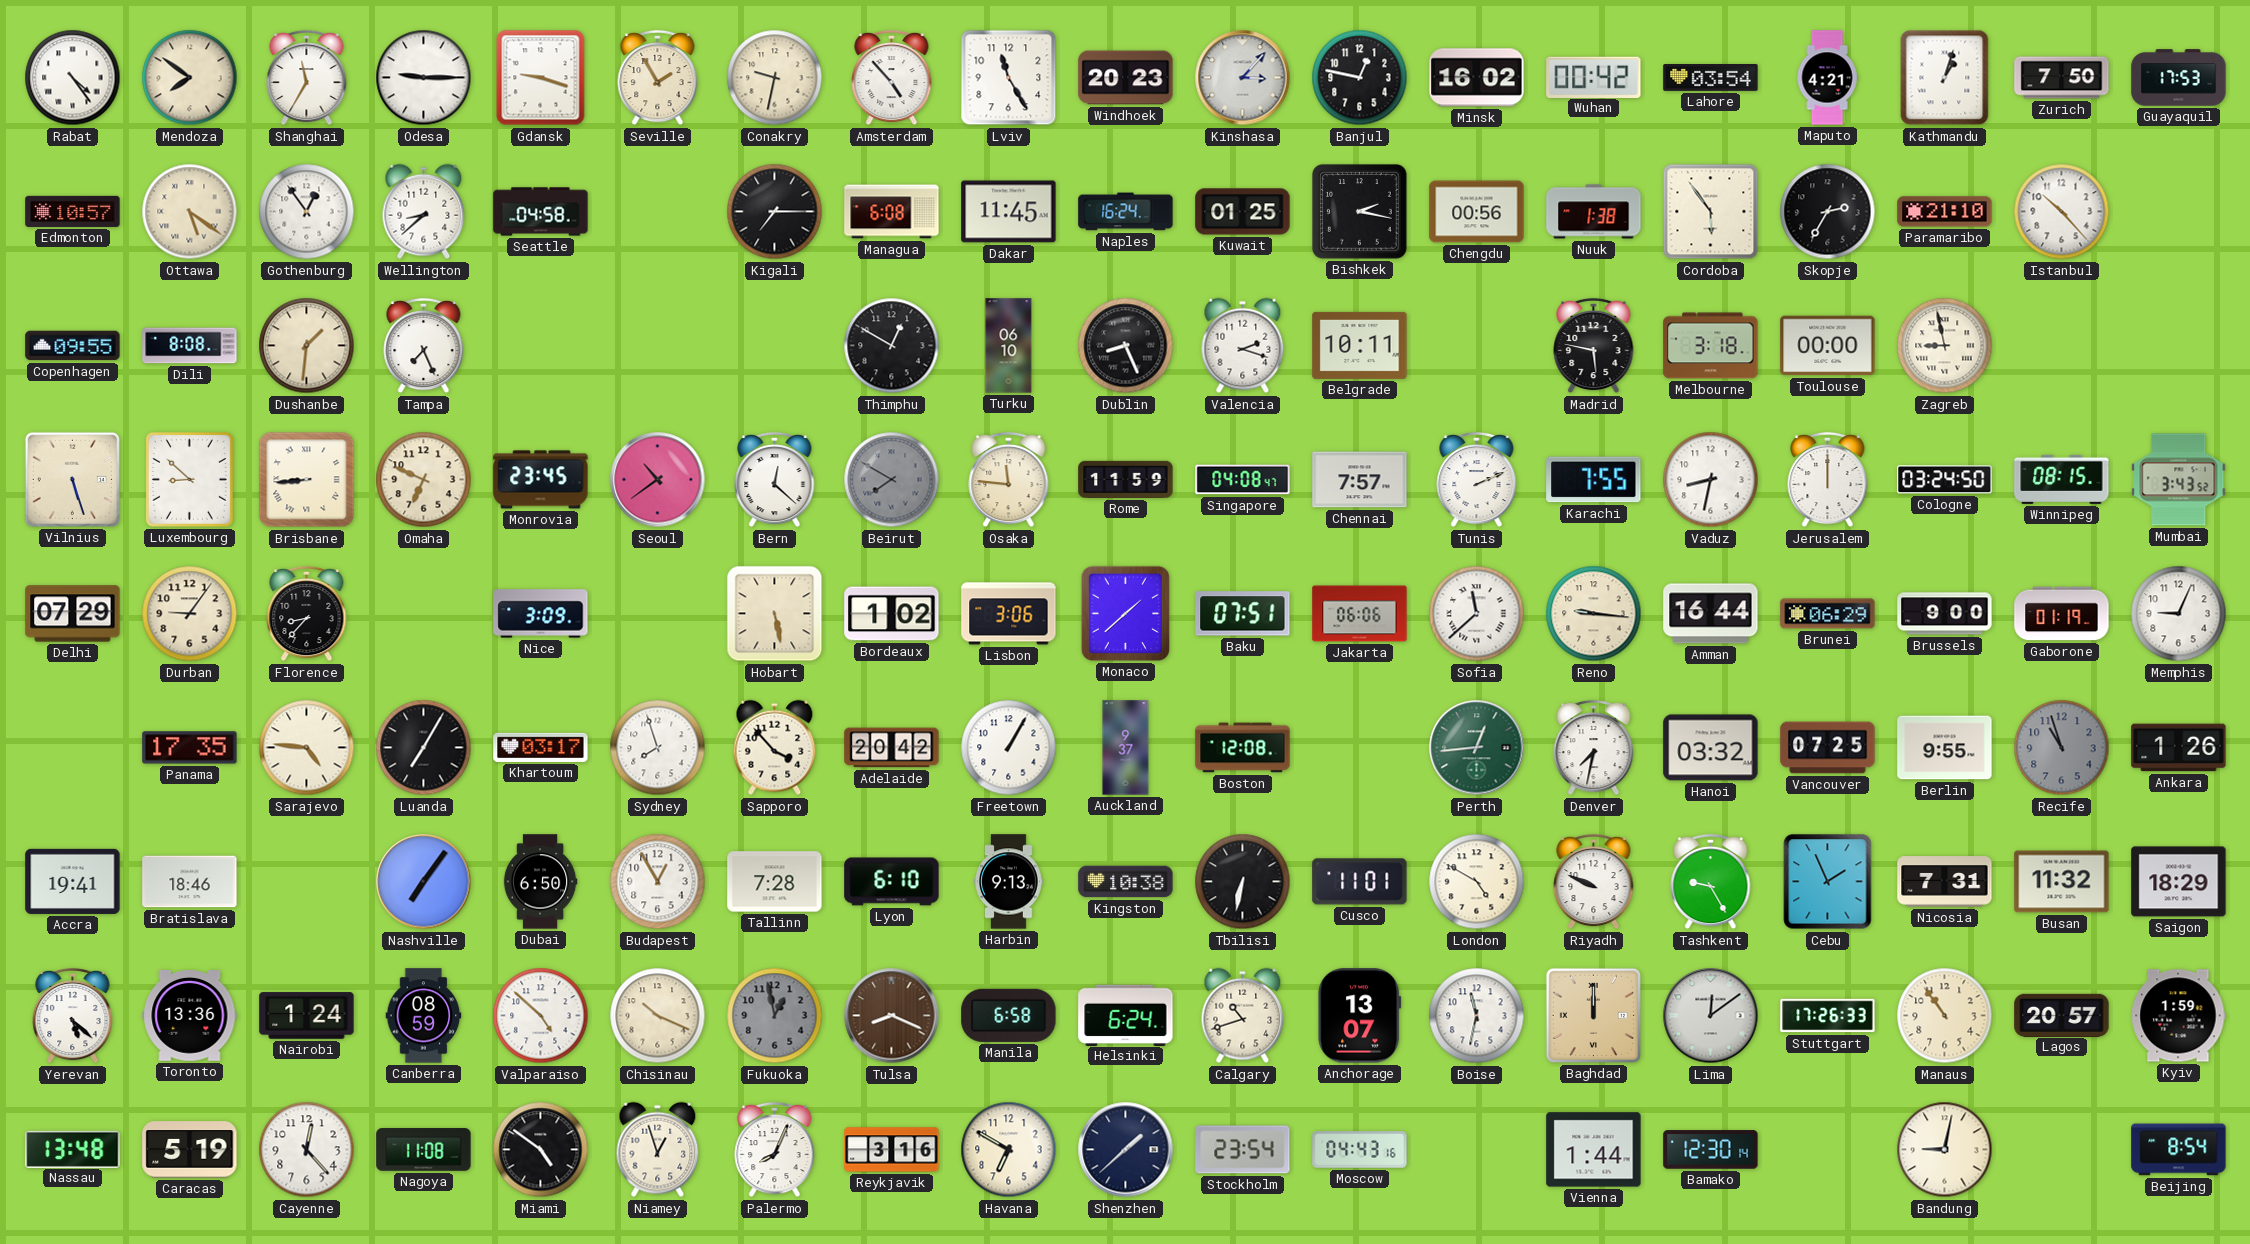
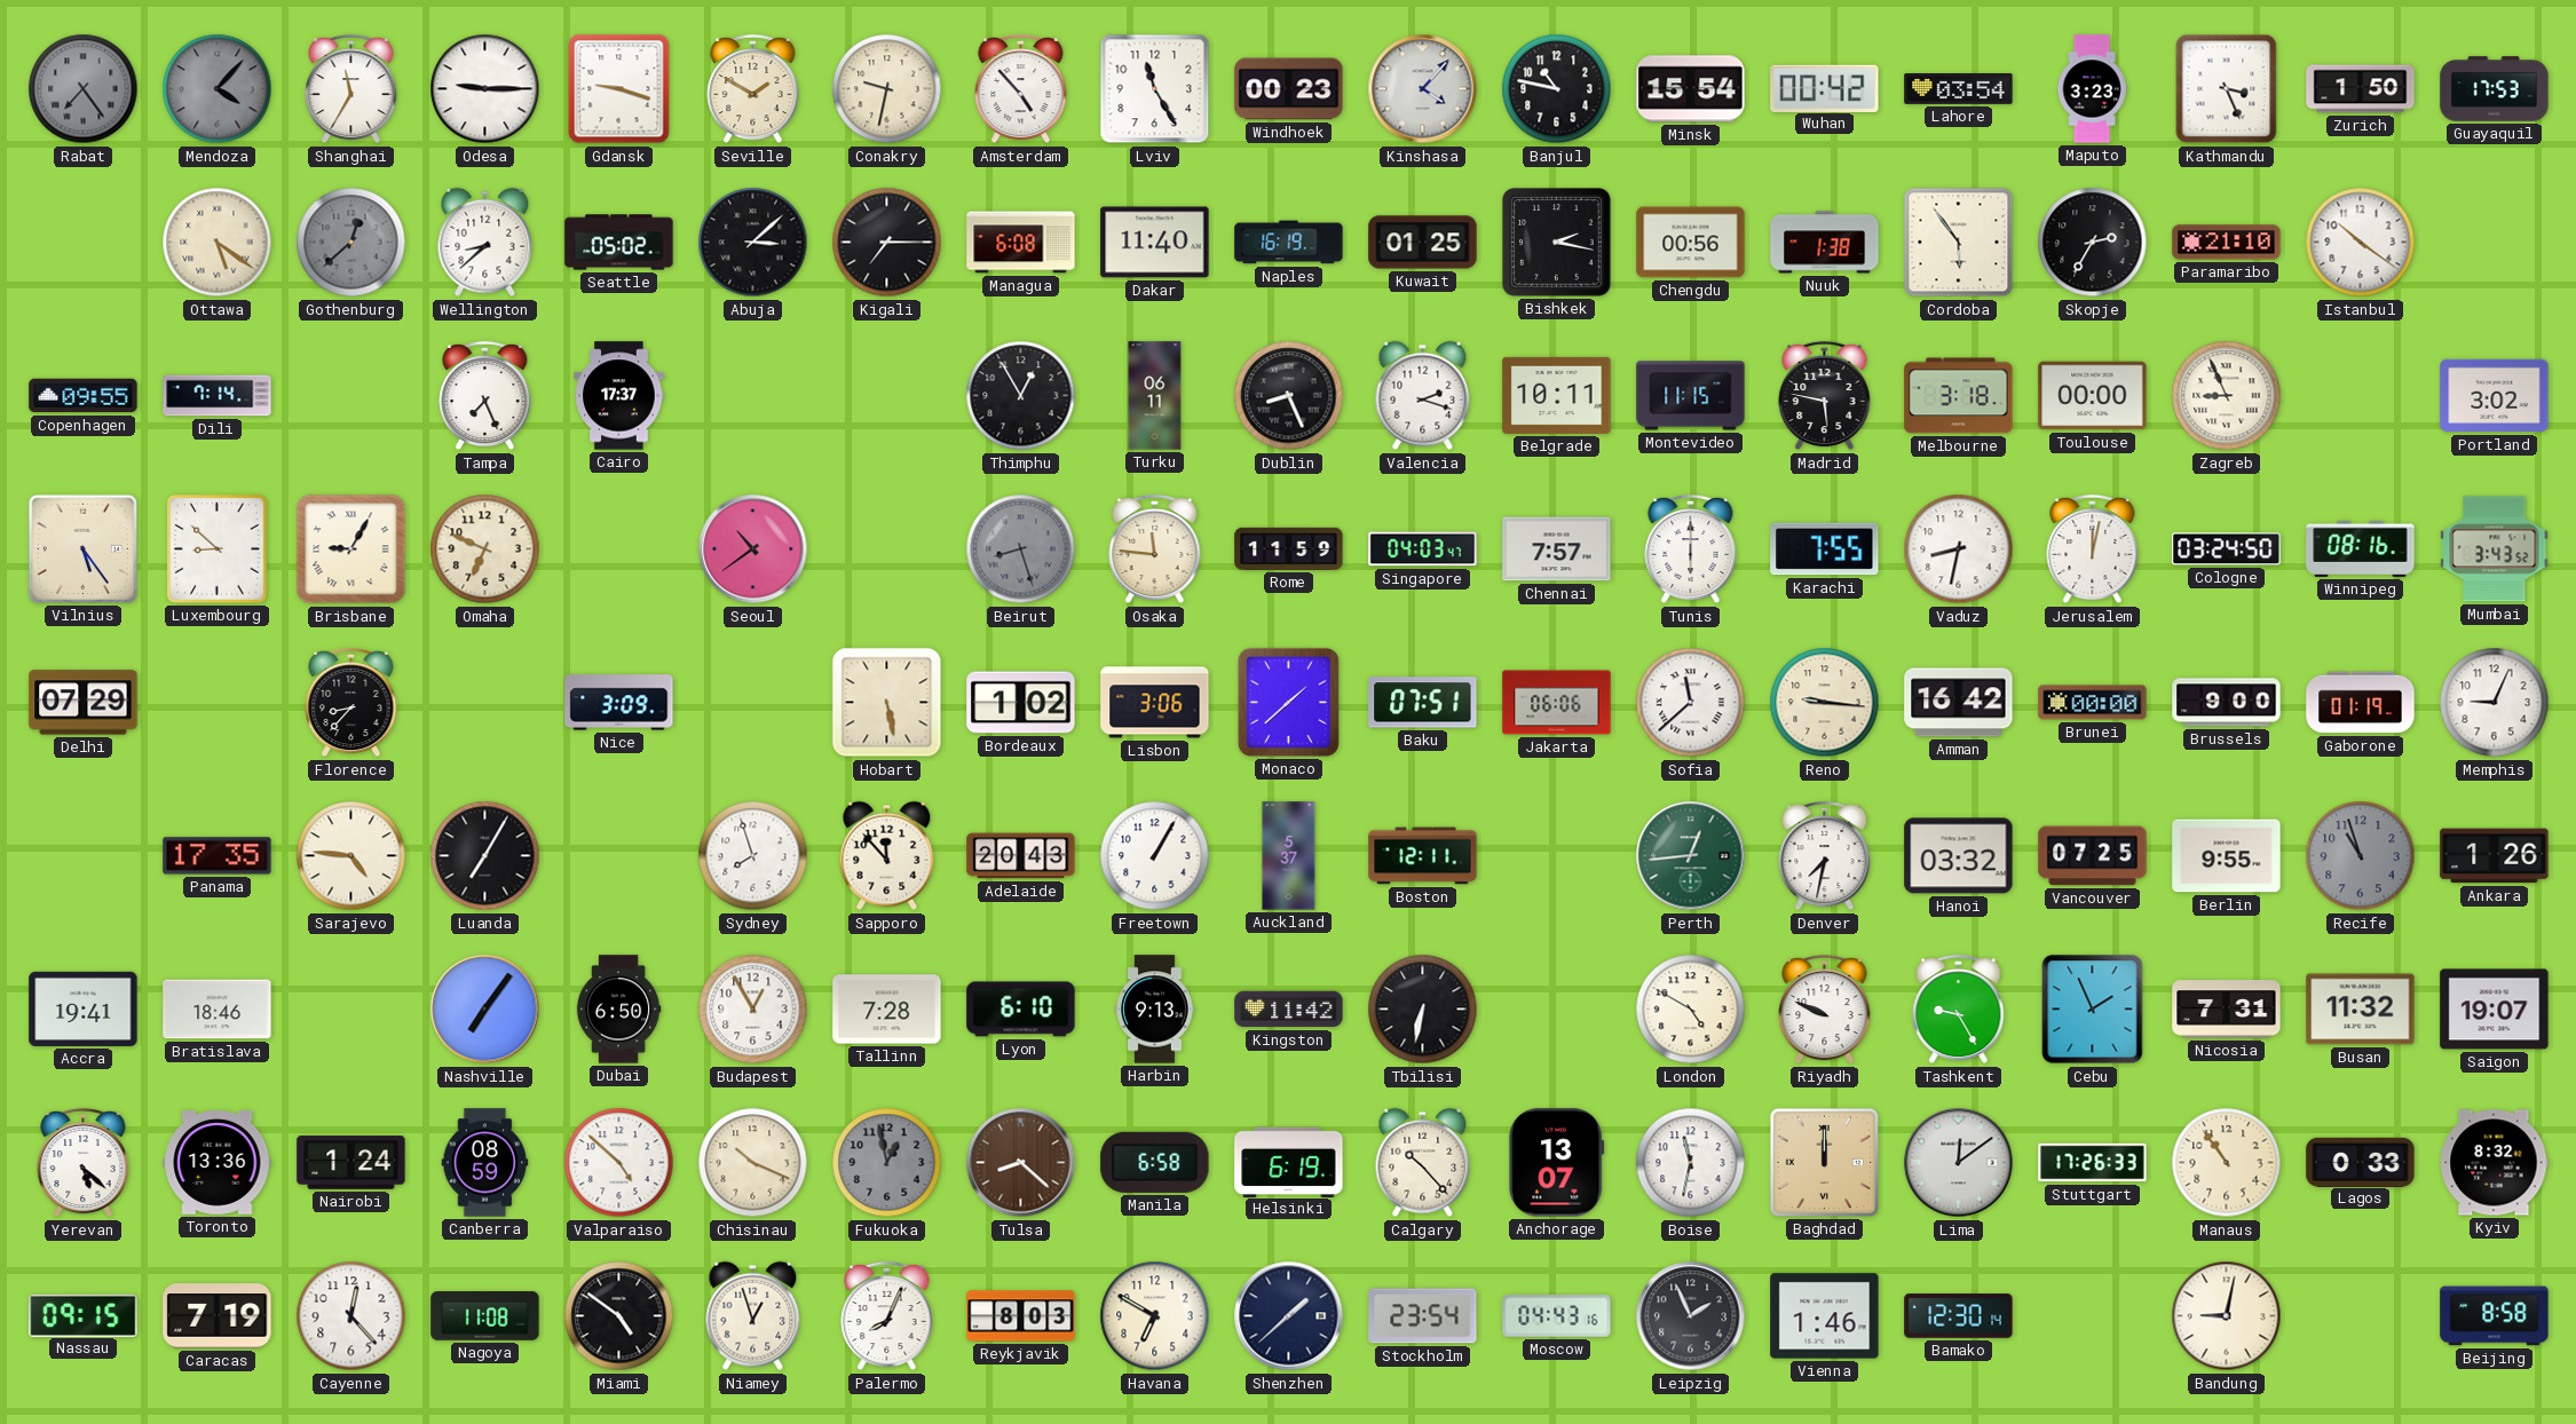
Rabat: 4:24 -> 7:24
Rabat dial: white -> grey
Mendoza: 7:51 -> 4:07
Mendoza dial: cream -> grey
Seville: 1:55 -> 1:50
Windhoek: 20:23 -> 00:23
Kinshasa: 3:07 -> 4:07
Banjul: 12:47 -> 10:47
Minsk: 16:02 -> 15:54
Maputo: 4:21 -> 3:23
Kathmandu: 1:03 -> 3:26
Zurich: 7:50 -> 1:50
Edmonton: 10:57 -> none
Gothenburg: 12:54 -> 12:38
Gothenburg dial: white -> grey
Seattle: 04:58 -> 05:02
Abuja: none -> 3:08
Dakar: 11:45 -> 11:40
Naples: 16:24 -> 16:19
Istanbul: 10:23 -> 10:21
Dili: 8:08 -> 7:14
Dushanbe: 1:31 -> none
Cairo: none -> 17:37
Thimphu: 12:50 -> 12:55
Turku: 06:10 -> 06:11
Montevideo: none -> 11:15
Zagreb: 8:58 -> 8:56
Portland: none -> 3:02
Vilnius: 5:27 -> 5:24
Brisbane: 8:44 -> 9:05
Monrovia: 23:45 -> none
Bern: 12:22 -> none
Beirut: 7:50 -> 8:27
Singapore: 04:08 -> 04:03
Tunis: 2:11 -> 6:00
Jerusalem: 12:00 -> 12:02
Winnipeg: 08:15 -> 08:16
Durban: 9:06 -> none
Amman: 16:44 -> 16:42
Brunei: 06:29 -> 00:00
Khartoum: 03:17 -> none
Sapporo: 3:53 -> 11:53
Adelaide: 20:42 -> 20:43
Auckland: 9:37 -> 5:37
Boston: 12:08 -> 12:11
Kingston: 10:38 -> 11:42
Cusco: 11:01 -> none
Saigon: 18:29 -> 19:07
Tulsa: 8:19 -> 8:22
Helsinki: 6:24 -> 6:19
Calgary: 10:42 -> 10:23
Lagos: 20:57 -> 0:33
Kyiv: 1:59 -> 8:32
Nassau: 13:48 -> 09:15
Caracas: 5:19 -> 7:19
Reykjavik: 3:16 -> 8:03
Leipzig: none -> 1:56
Vienna: 1:44 -> 1:46
Beijing: 8:54 -> 8:58
